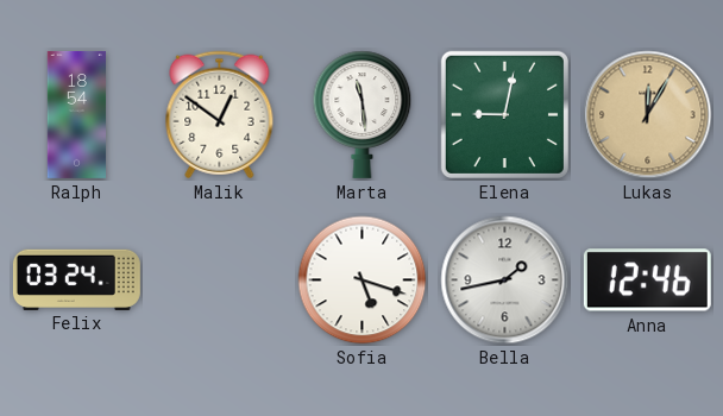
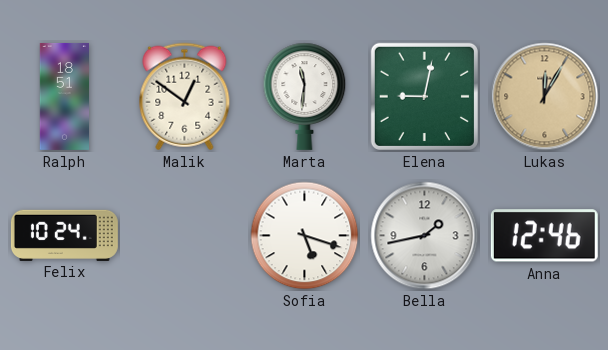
Ralph: 18:54 -> 18:51
Marta: 11:29 -> 11:31
Felix: 03:24 -> 10:24
